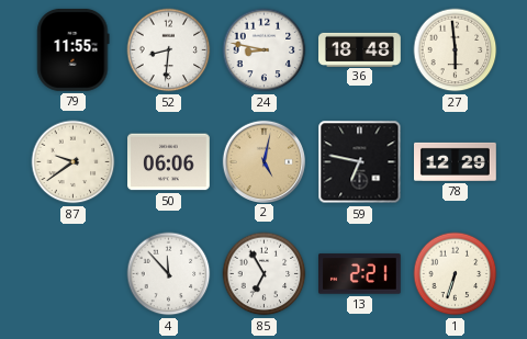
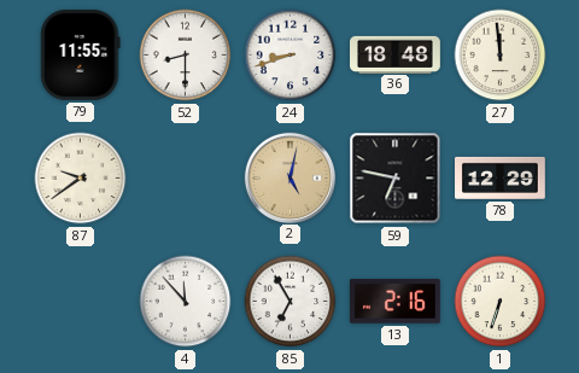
52: 8:31 -> 8:30
24: 8:47 -> 8:42
27: 5:59 -> 11:59
50: 06:06 -> none
13: 2:21 -> 2:16
